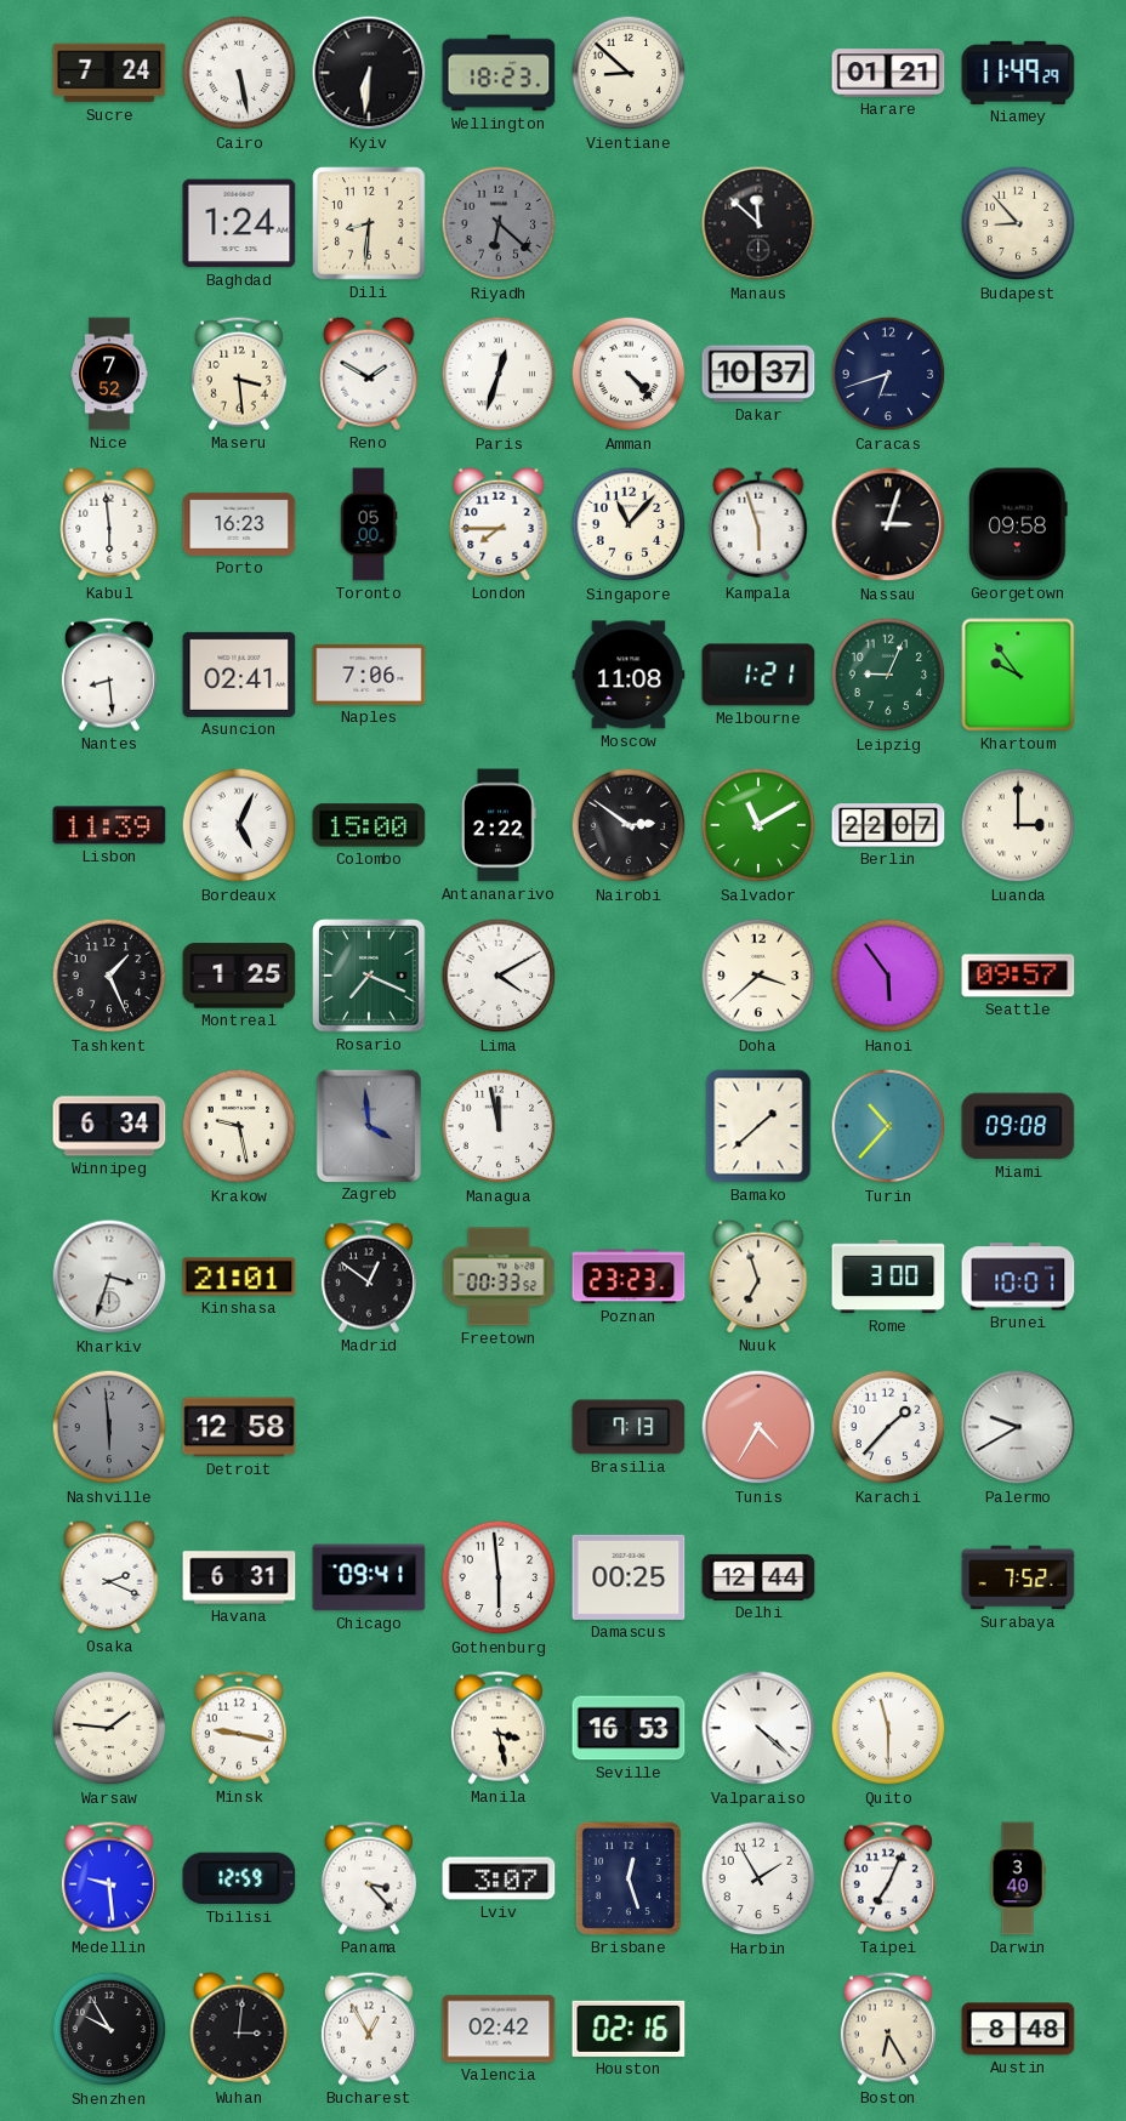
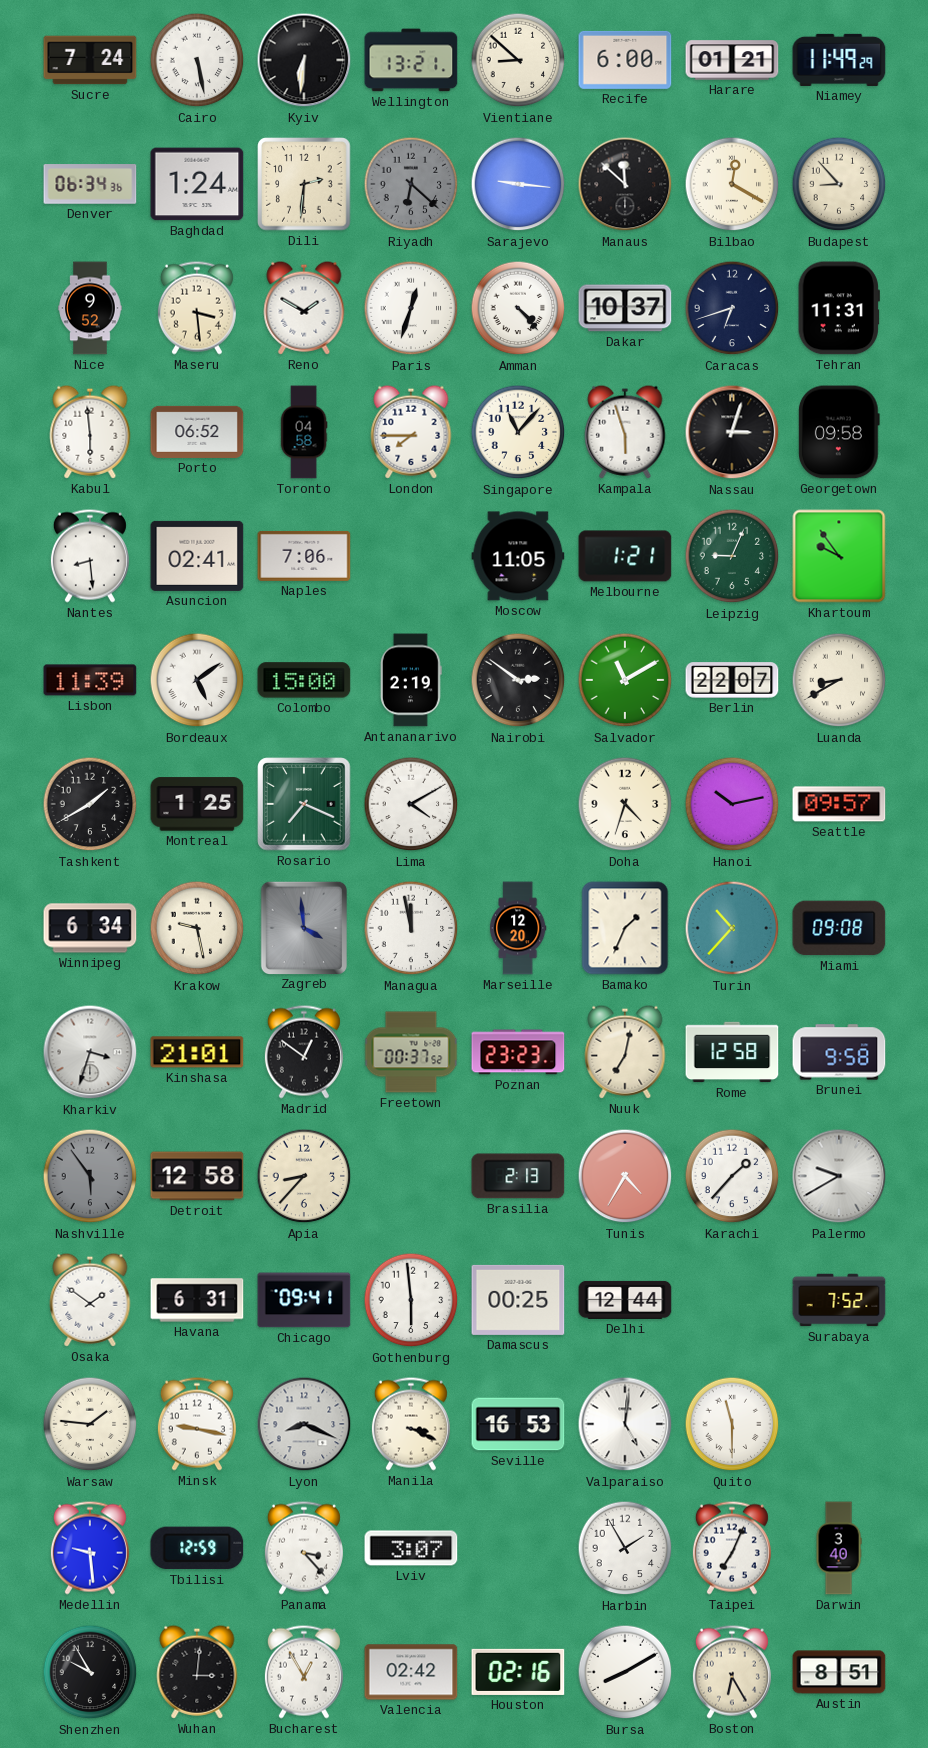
Wellington: 18:23 -> 13:21
Recife: none -> 6:00
Denver: none -> 06:34
Dili: 8:31 -> 2:31
Sarajevo: none -> 9:16
Bilbao: none -> 12:20
Nice: 7:52 -> 9:52
Tehran: none -> 11:31
Porto: 16:23 -> 06:52
Toronto: 05:00 -> 04:58
Moscow: 11:08 -> 11:05
Bordeaux: 5:04 -> 5:09
Antananarivo: 2:22 -> 2:19
Luanda: 3:00 -> 8:40
Tashkent: 1:26 -> 1:40
Doha: 3:38 -> 4:33
Hanoi: 5:54 -> 10:13
Marseille: none -> 12:20
Bamako: 1:38 -> 1:34
Freetown: 00:33 -> 00:37
Nuuk: 6:57 -> 7:02
Rome: 3:00 -> 12:58
Brunei: 10:01 -> 9:58
Nashville: 5:59 -> 5:54
Apia: none -> 8:37
Brasilia: 7:13 -> 2:13
Osaka: 2:19 -> 1:51
Lyon: none -> 8:19
Manila: 3:28 -> 3:19
Valparaiso: 4:22 -> 5:01
Brisbane: 12:27 -> none
Bursa: none -> 8:10
Austin: 8:48 -> 8:51
